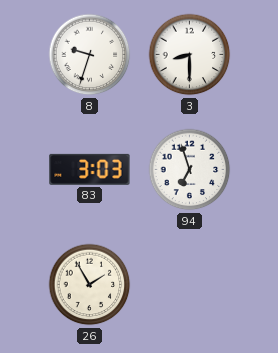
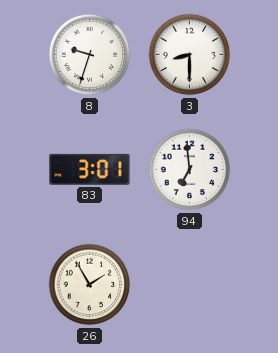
83: 3:03 -> 3:01
94: 6:57 -> 6:59
